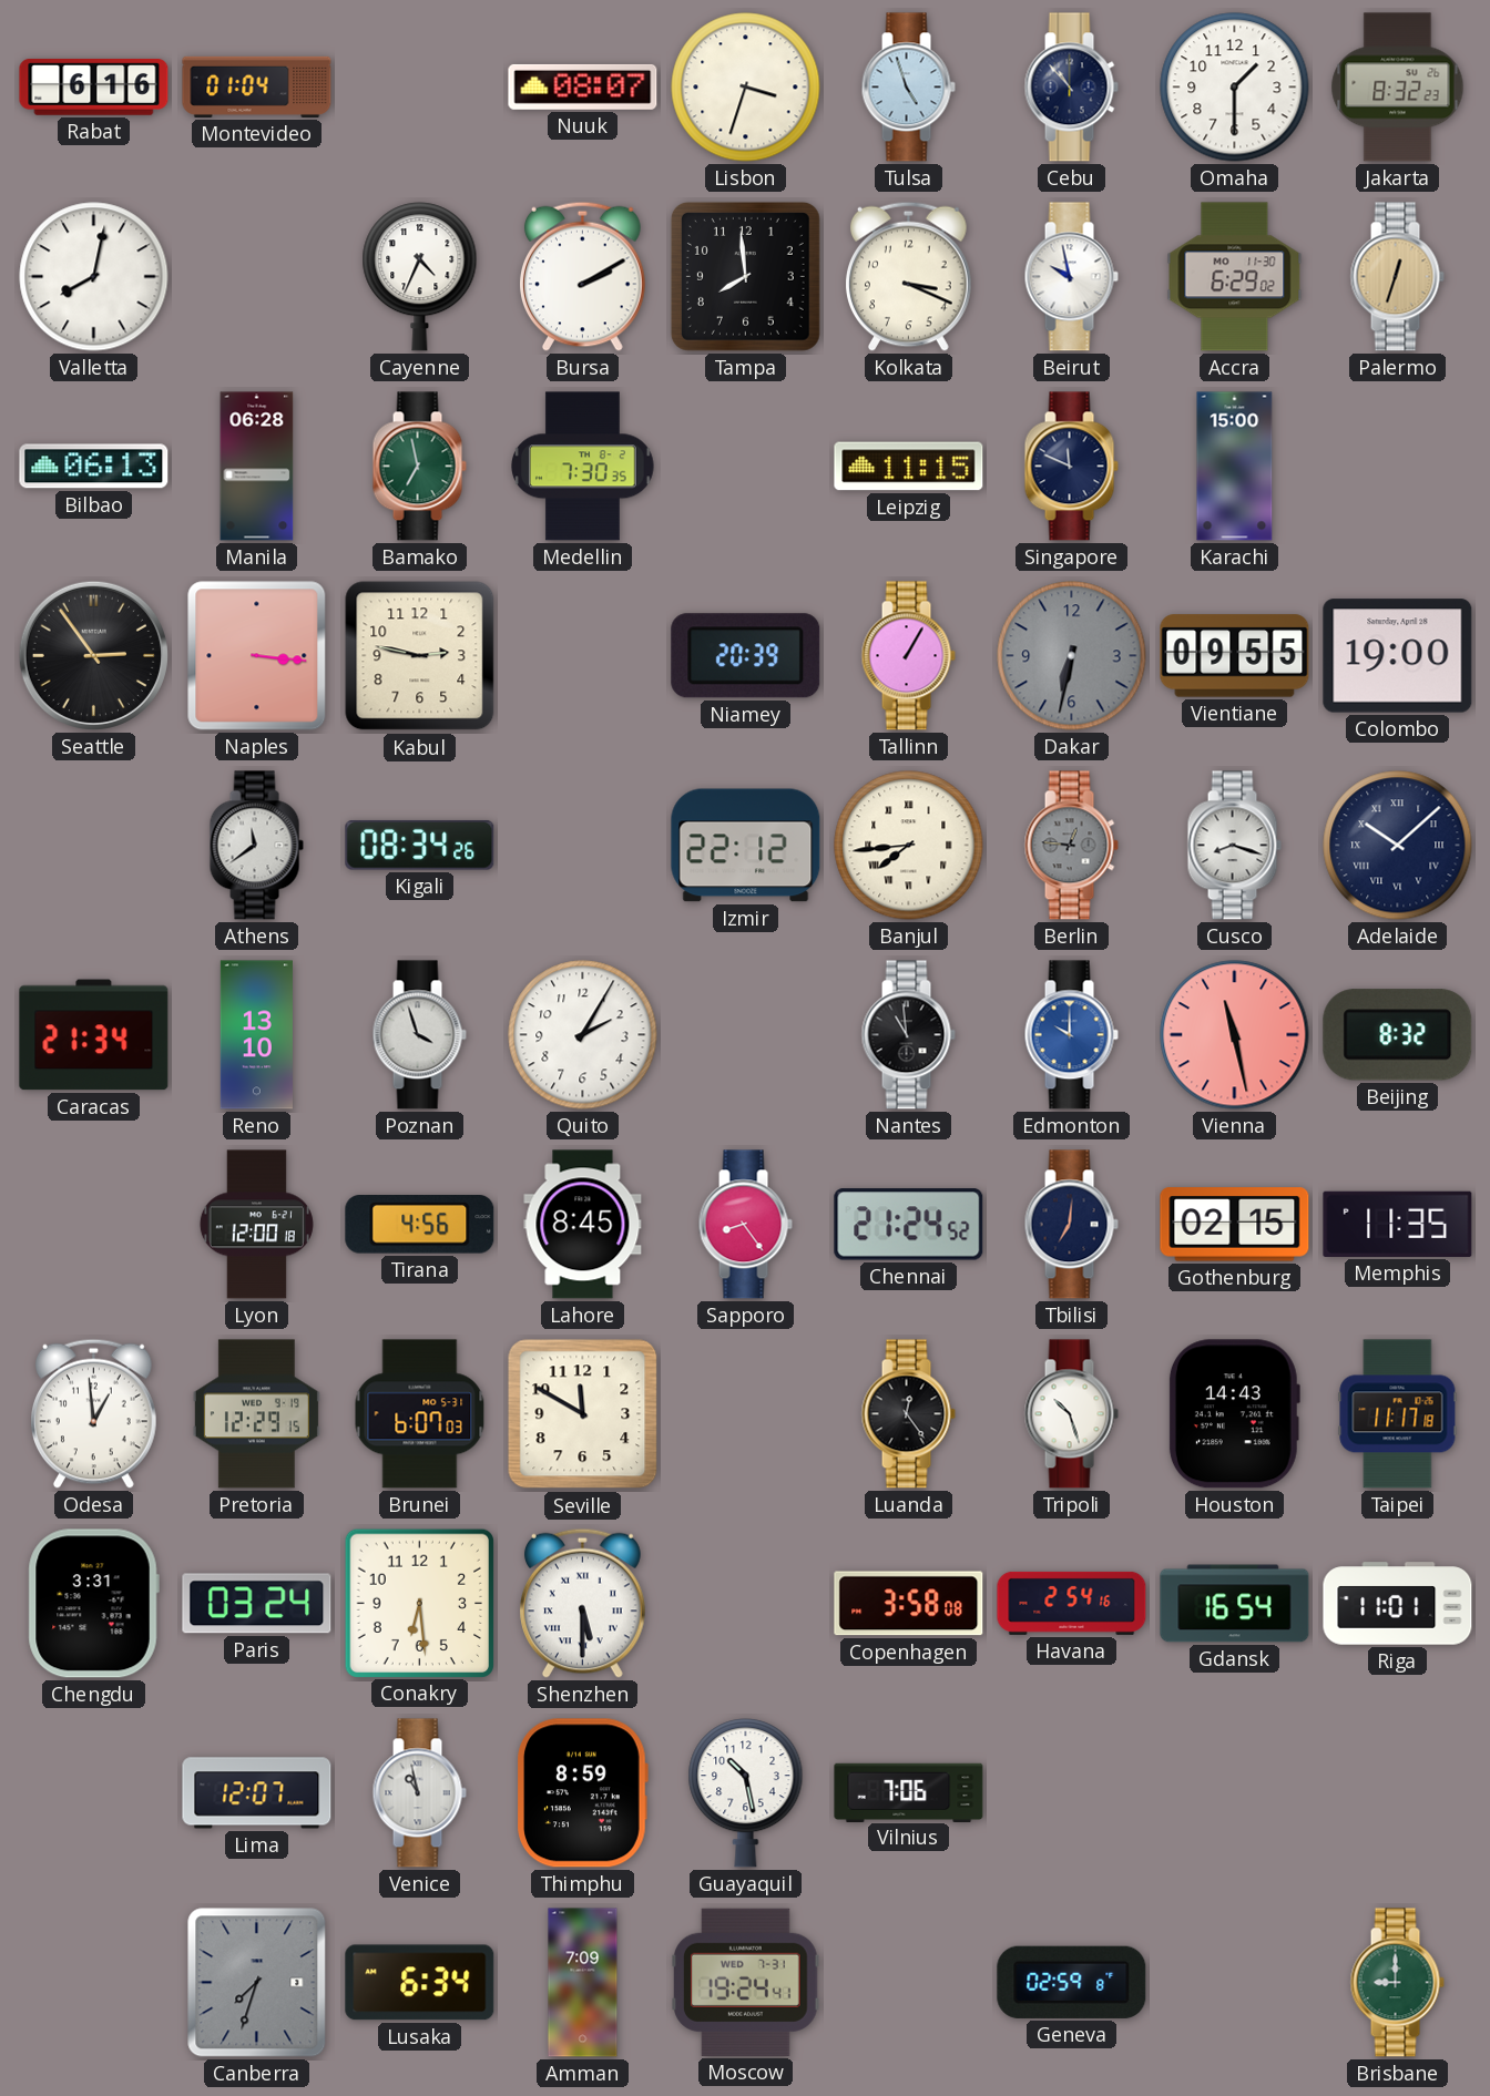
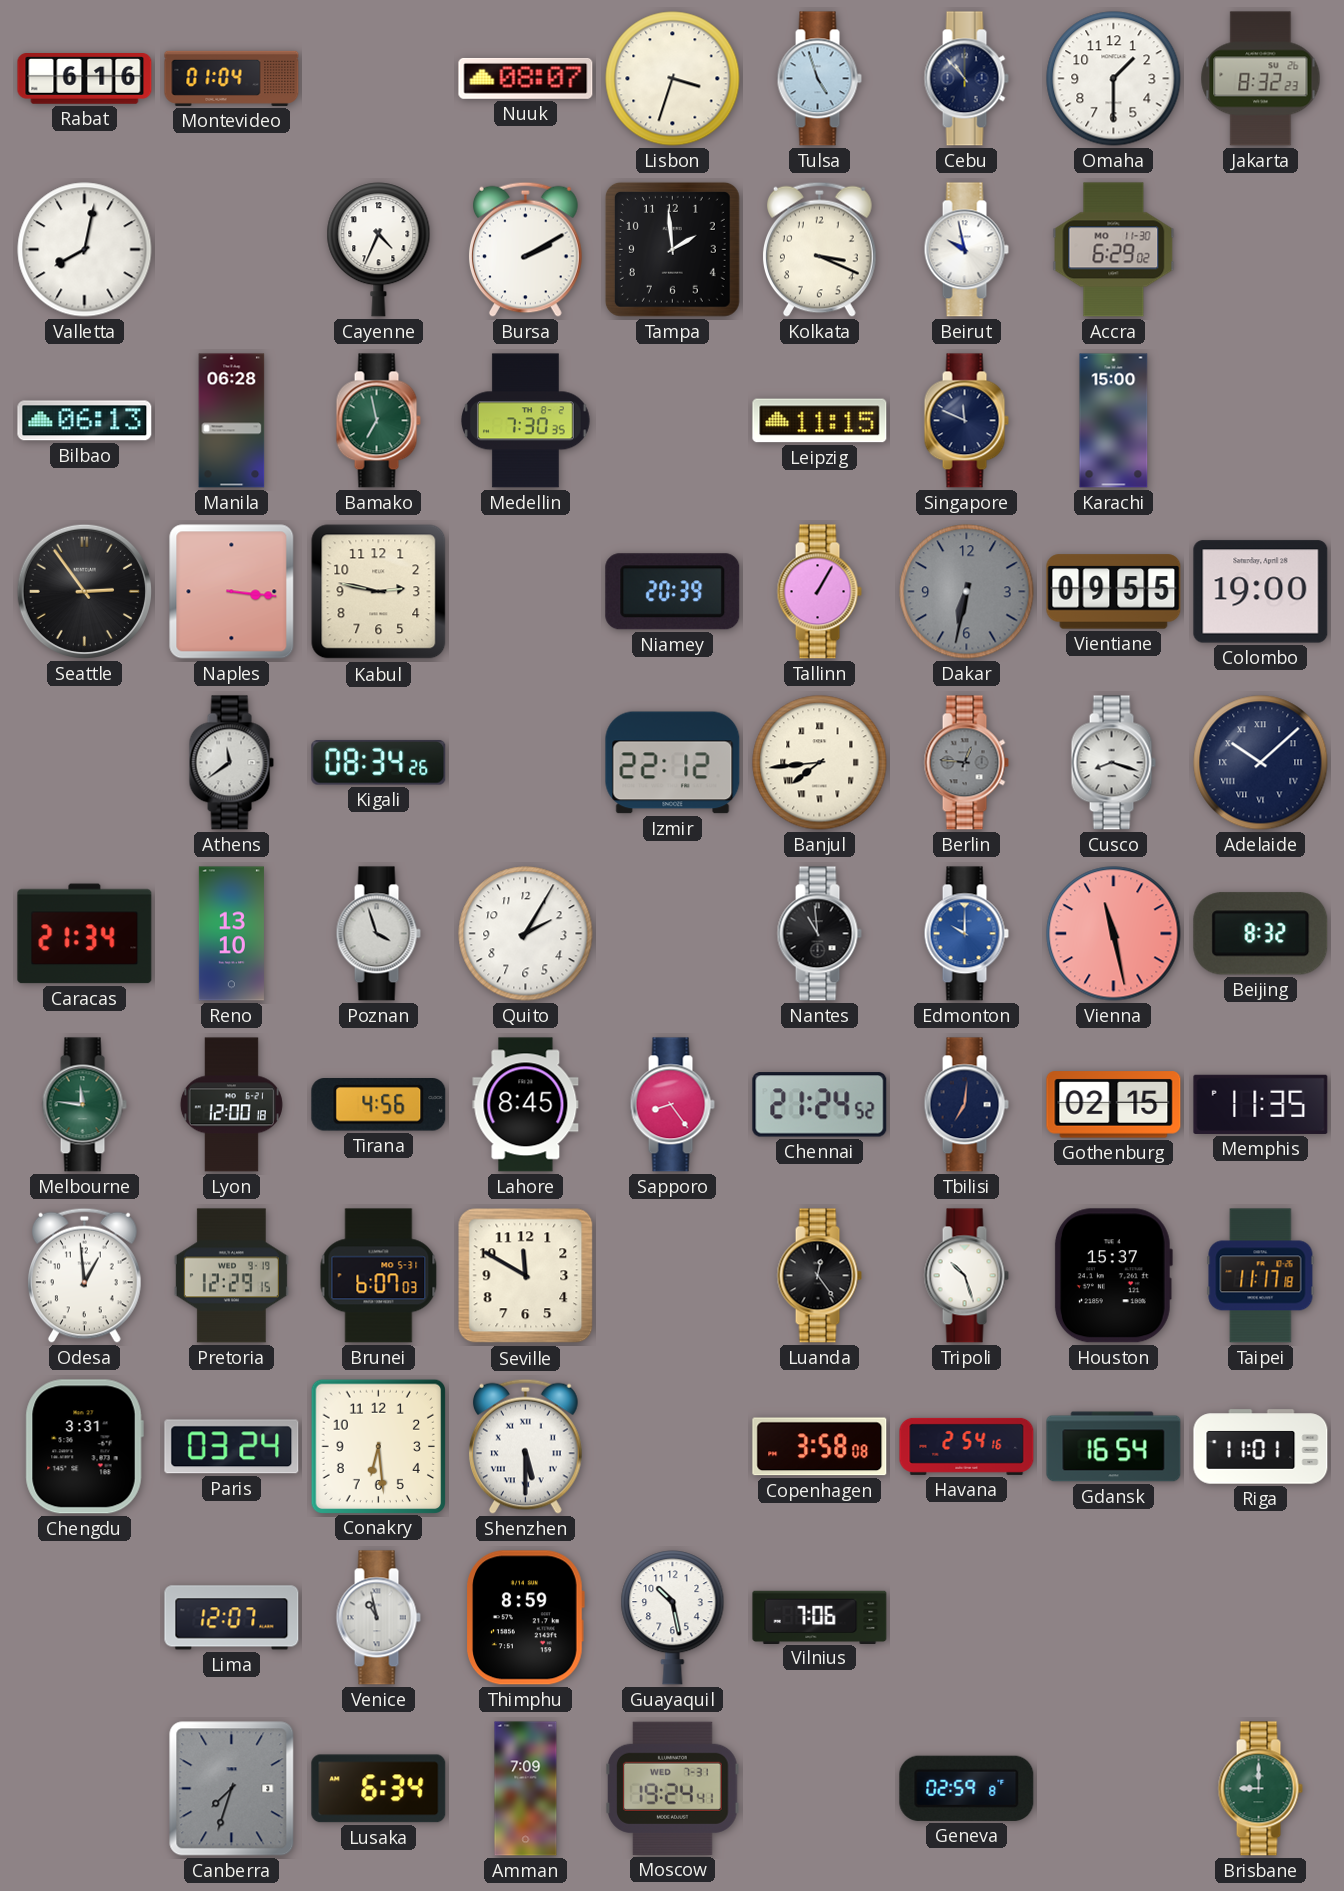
Tampa: 7:59 -> 1:59
Palermo: 12:33 -> none
Melbourne: none -> 11:46
Houston: 14:43 -> 15:37
